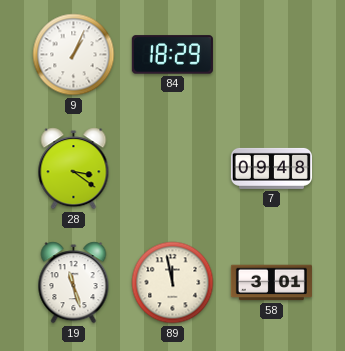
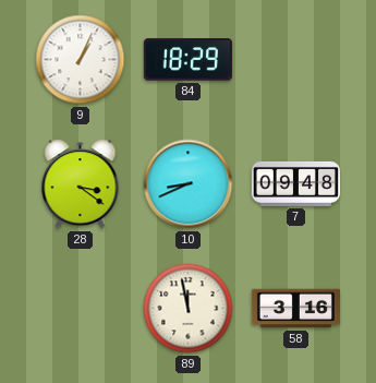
10: none -> 8:41
19: 11:27 -> none
58: 3:01 -> 3:16
